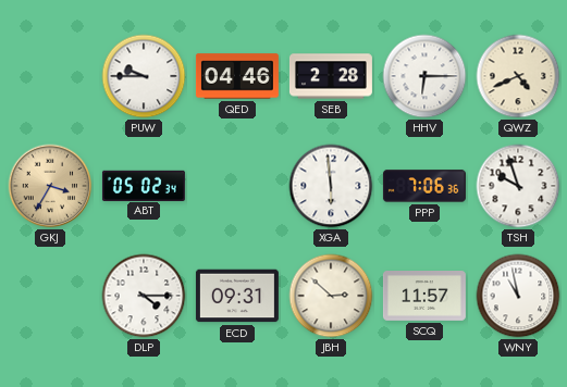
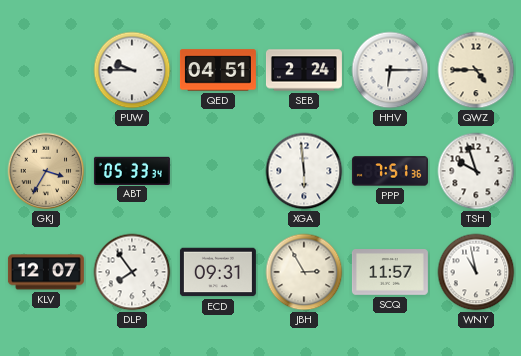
QED: 04:46 -> 04:51
SEB: 2:28 -> 2:24
QWZ: 4:41 -> 4:45
ABT: 05:02 -> 05:33
PPP: 7:06 -> 7:51
KLV: none -> 12:07
DLP: 4:15 -> 7:54
JBH: 2:52 -> 2:55
